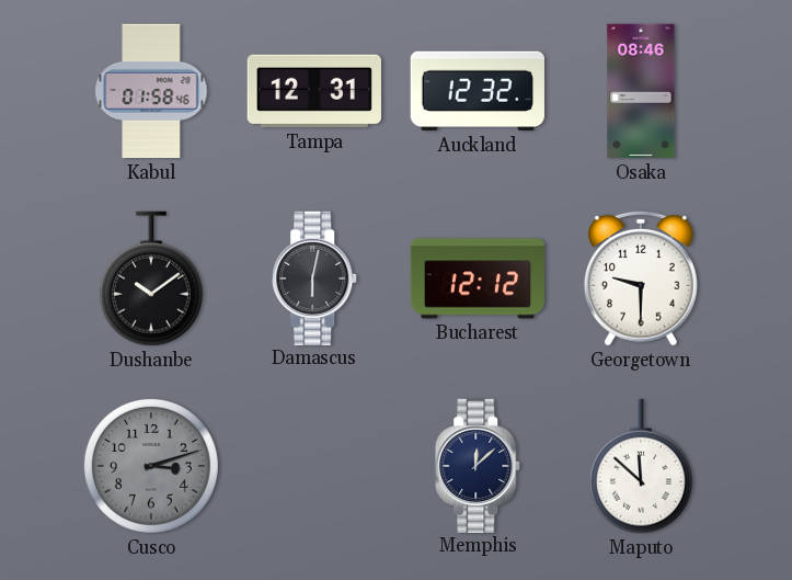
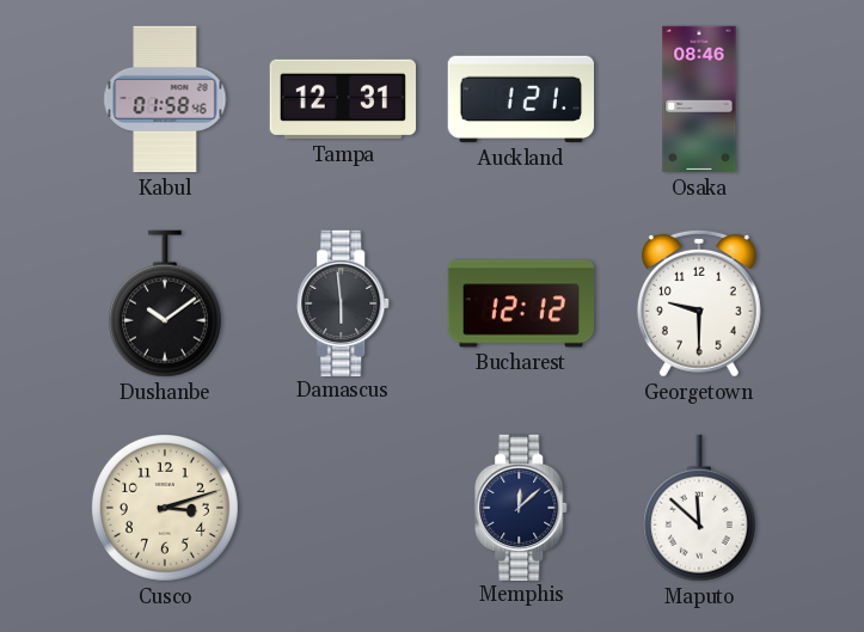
Auckland: 12:32 -> 1:21
Damascus: 6:02 -> 5:59
Cusco dial: grey -> cream
